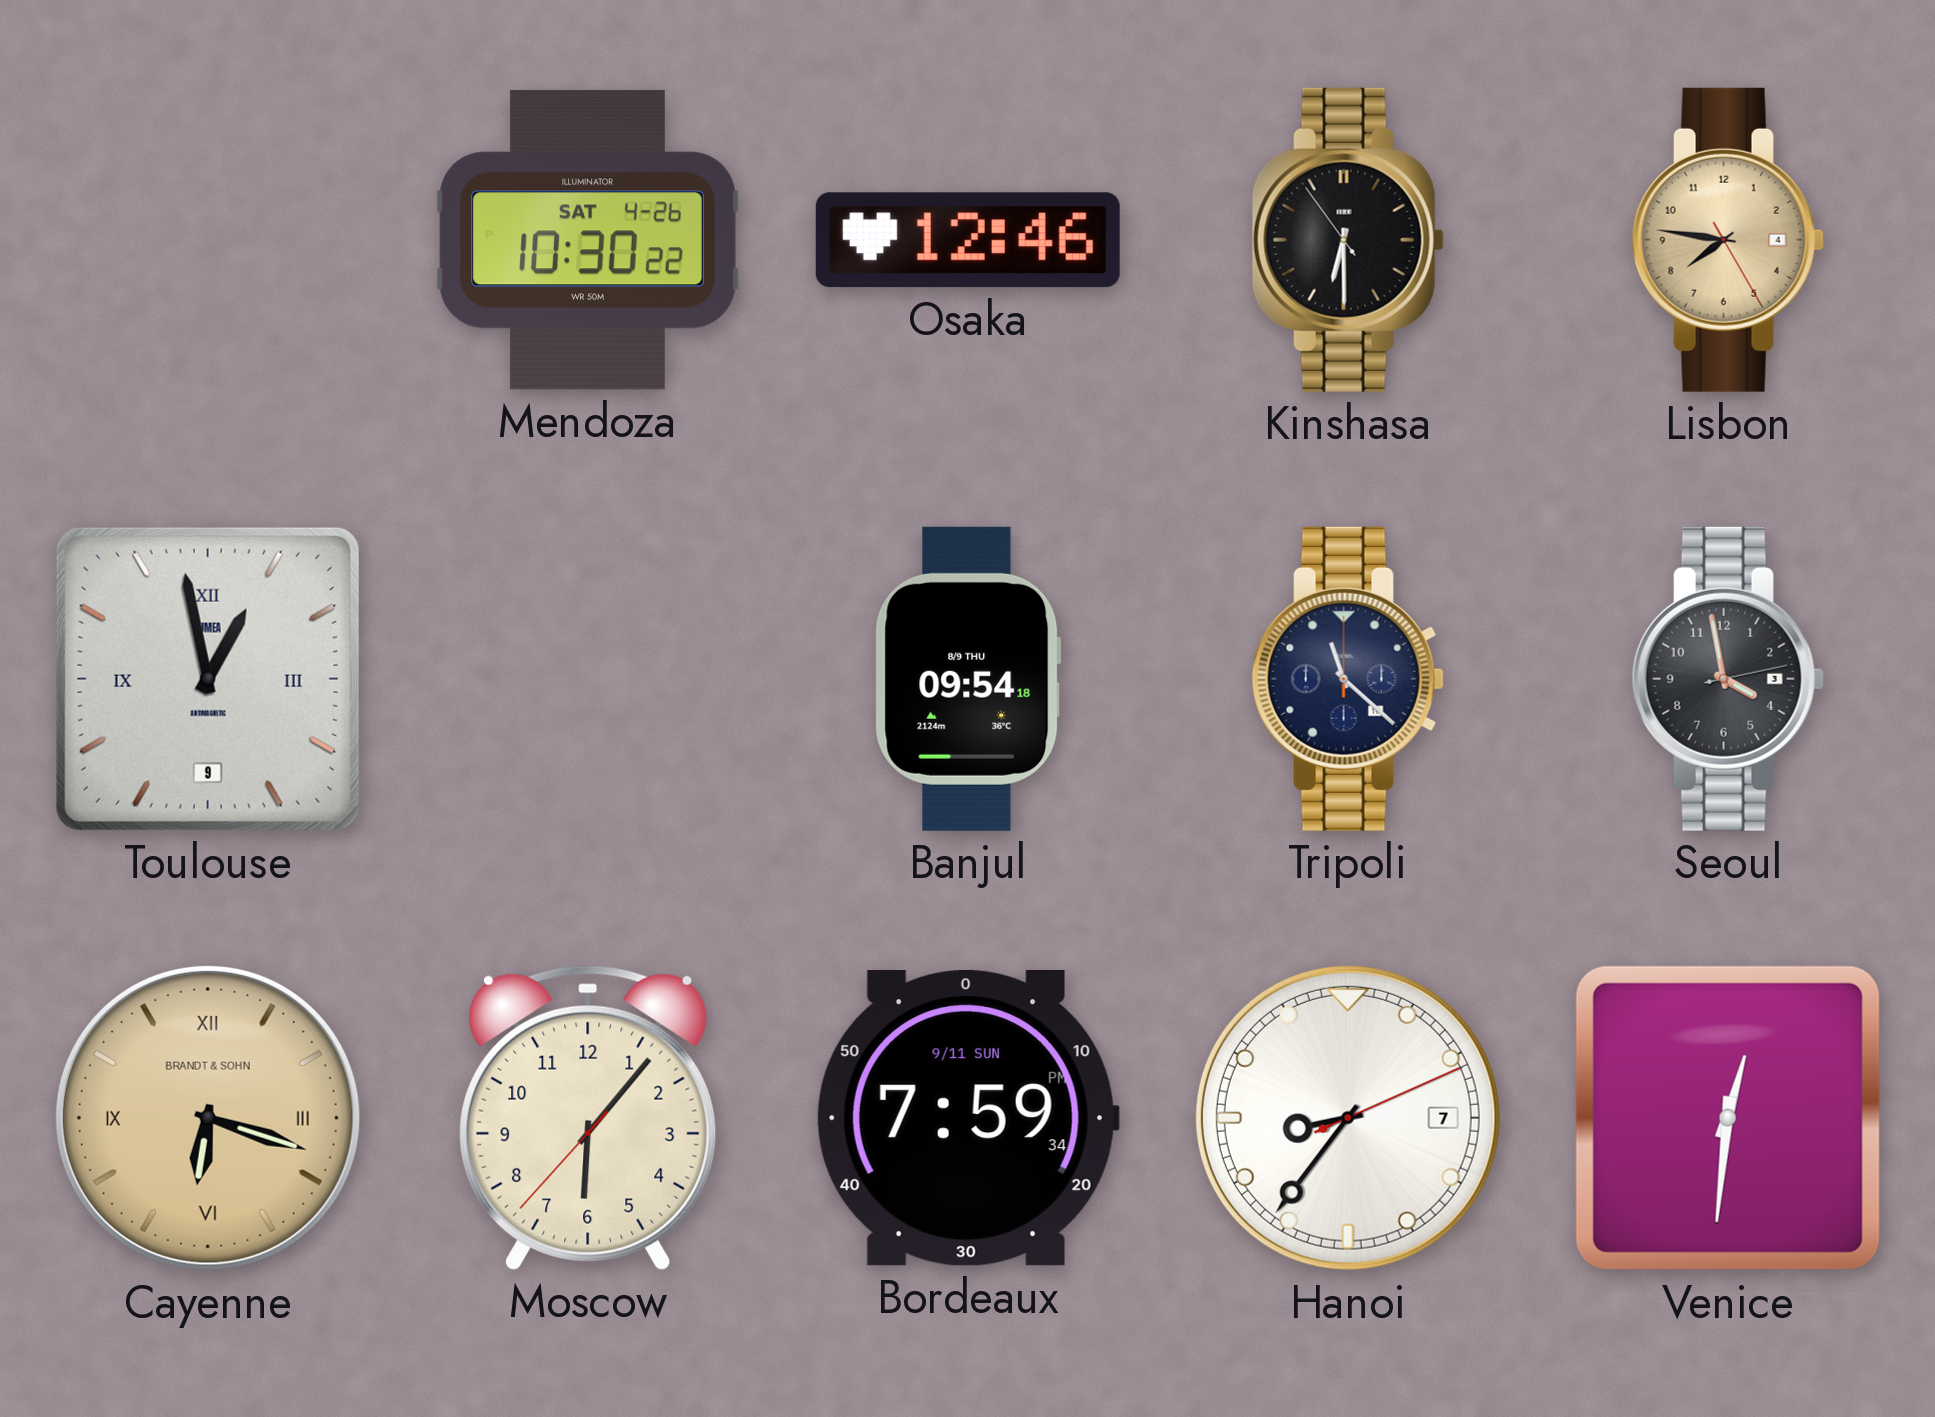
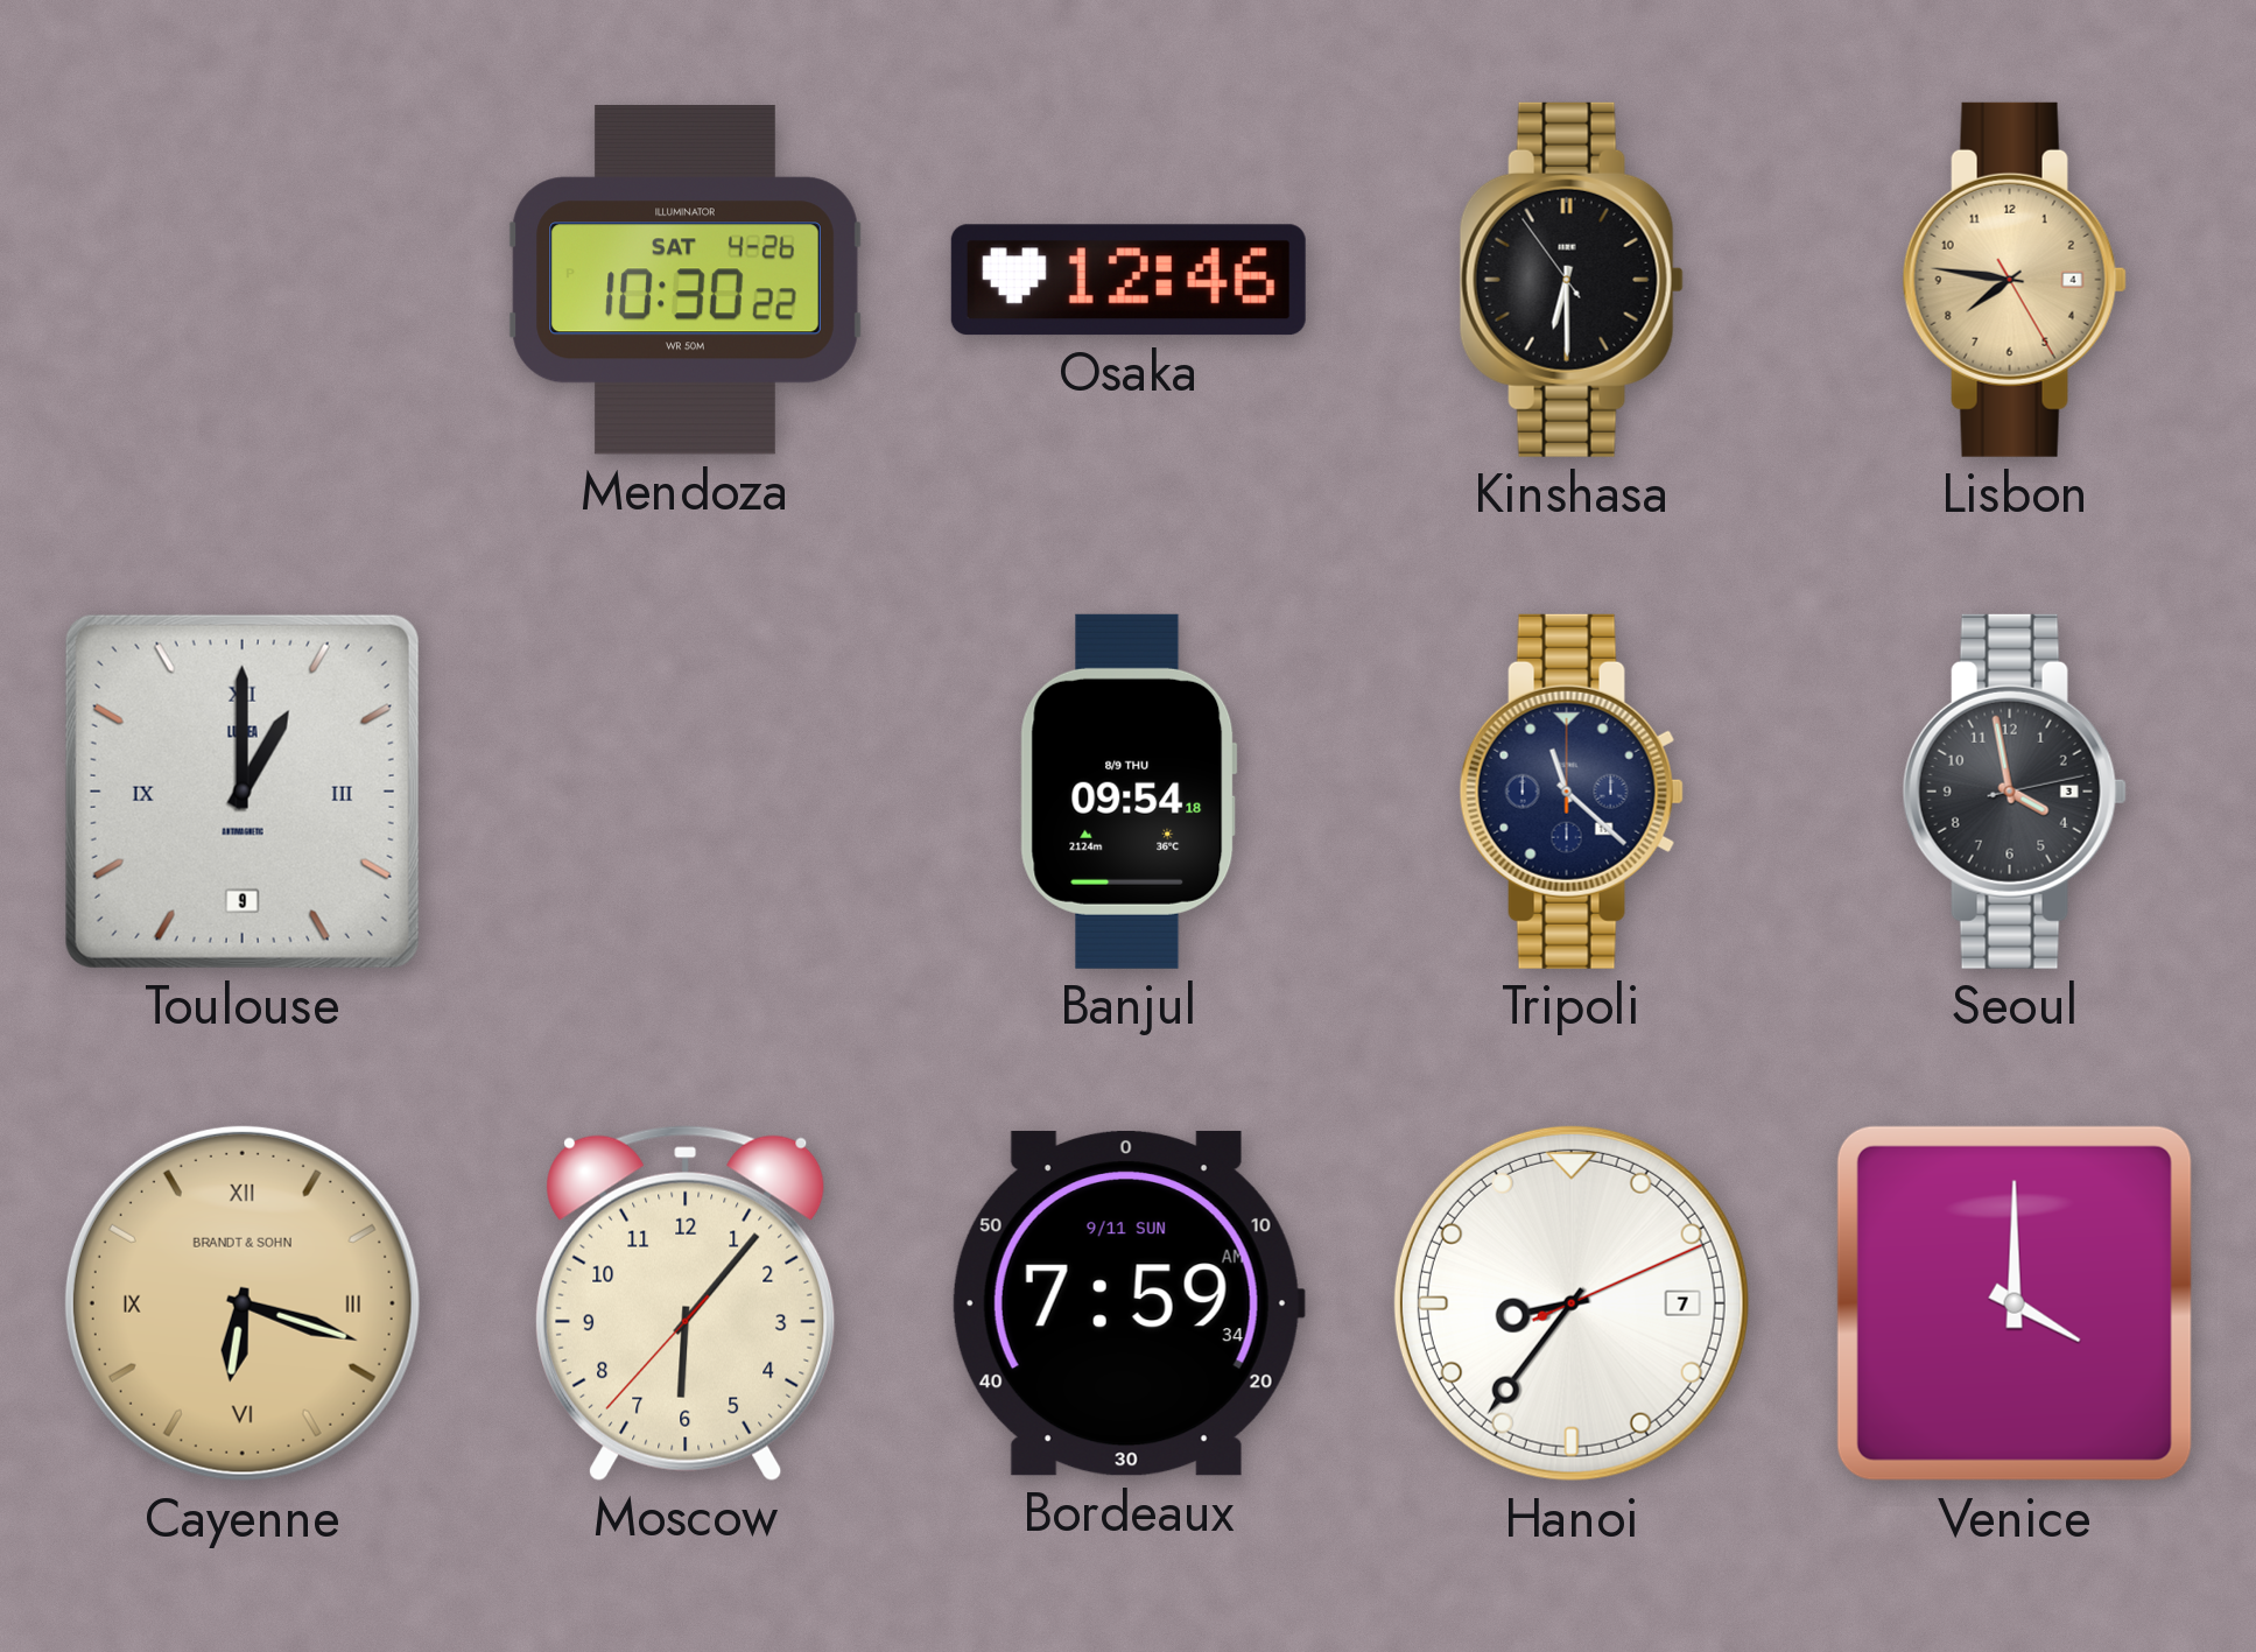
Toulouse: 12:58 -> 1:00
Bordeaux: 7:59:34 PM -> 7:59:34 AM
Venice: 12:31 -> 4:00
